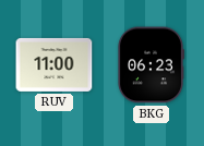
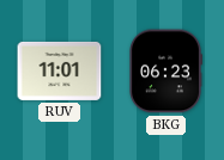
RUV: 11:00 -> 11:01
